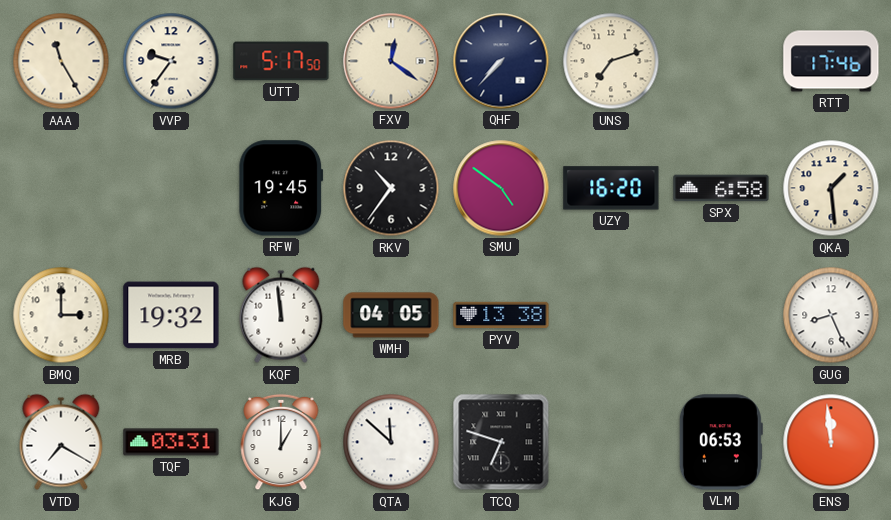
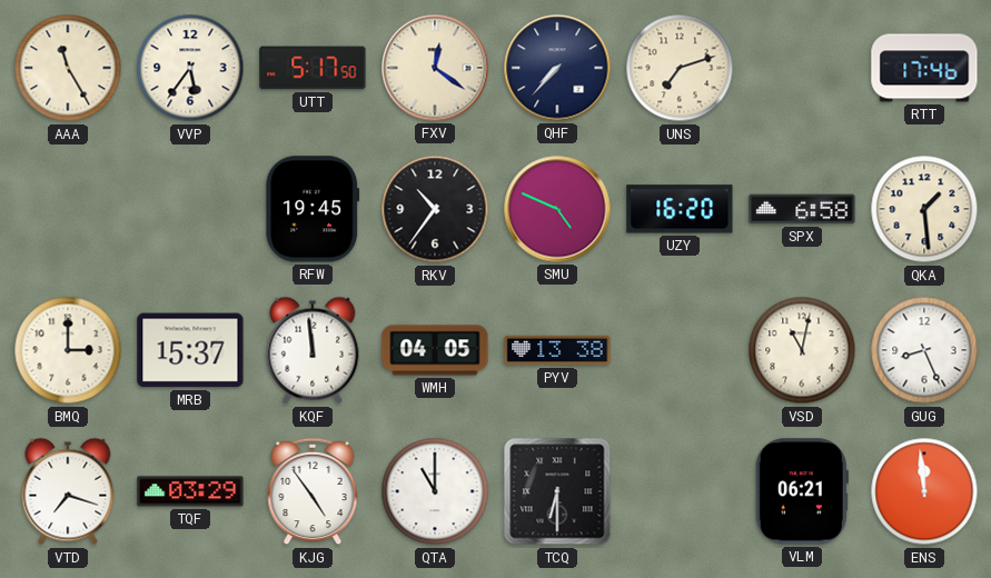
VVP: 9:36 -> 5:36
SMU: 4:51 -> 4:49
MRB: 19:32 -> 15:37
VSD: none -> 11:02
VTD: 7:20 -> 7:18
TQF: 03:31 -> 03:29
KJG: 1:00 -> 4:54
QTA: 11:52 -> 11:00
TCQ: 6:48 -> 6:30
VLM: 06:53 -> 06:21
